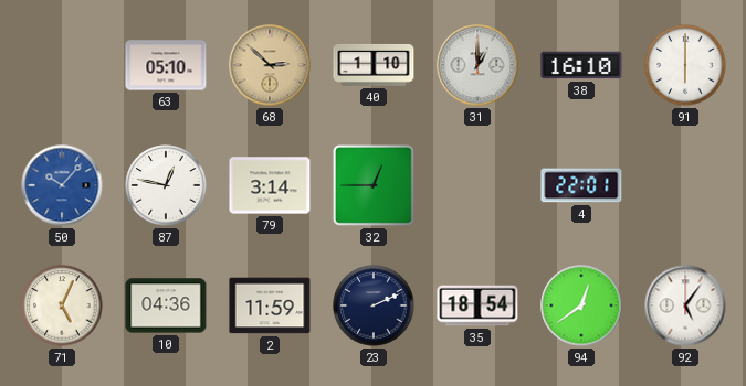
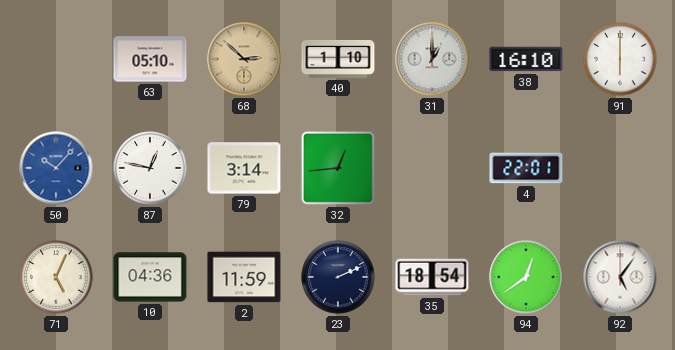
32: 12:45 -> 12:44
